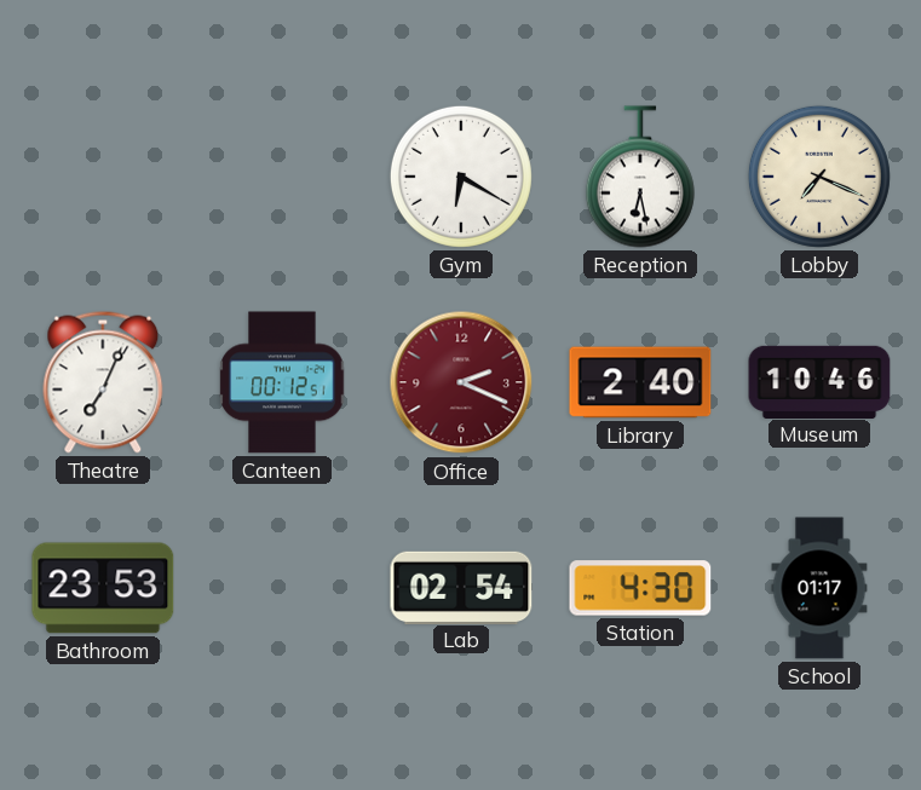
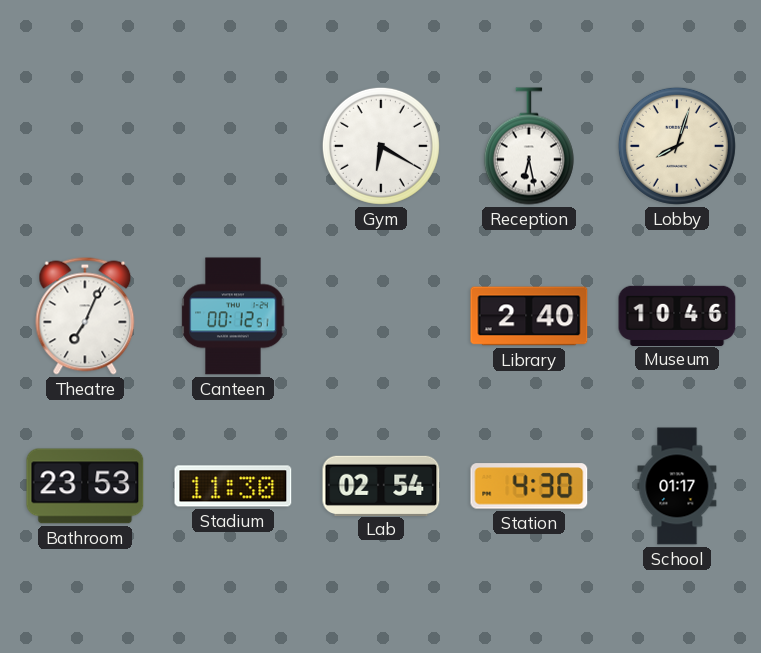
Lobby: 7:19 -> 8:03
Office: 2:19 -> none
Stadium: none -> 11:30
